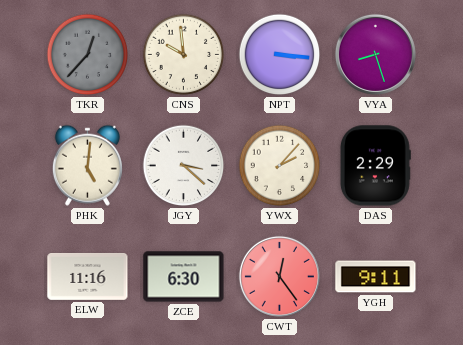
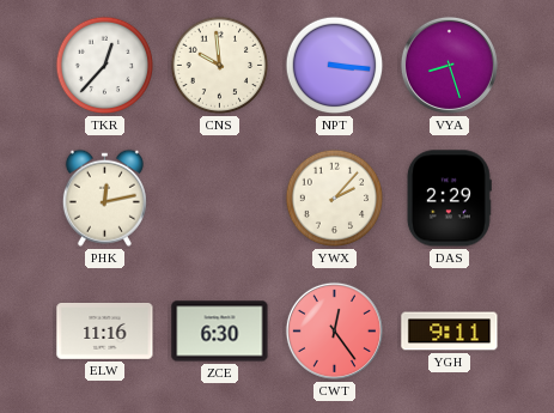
TKR dial: grey -> white
PHK: 5:01 -> 12:13
JGY: 3:22 -> none
